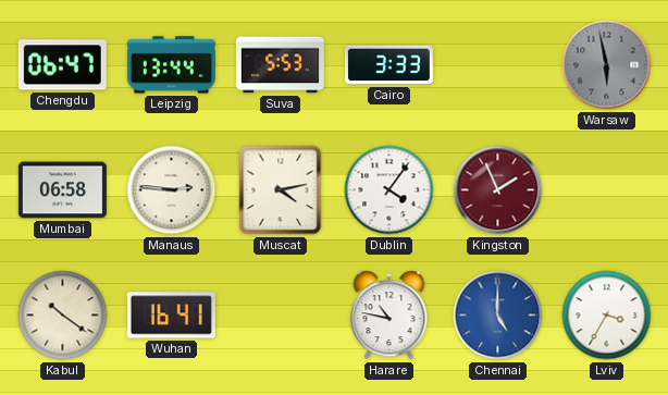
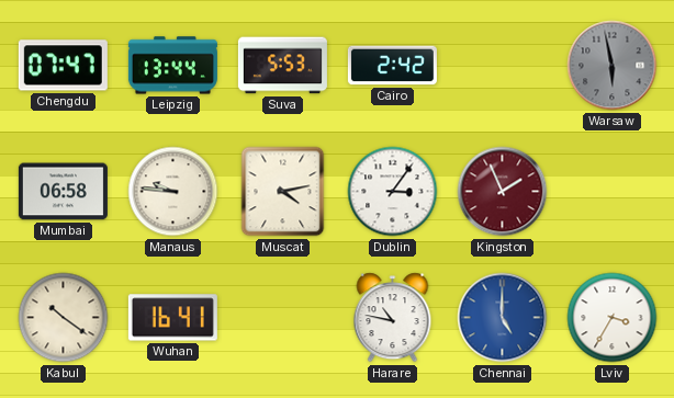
Chengdu: 06:47 -> 07:47
Cairo: 3:33 -> 2:42
Manaus: 2:46 -> 9:46
Dublin: 4:06 -> 3:06
